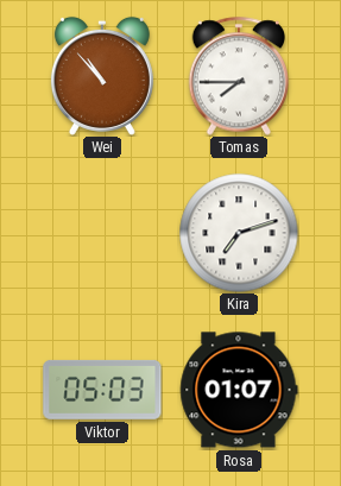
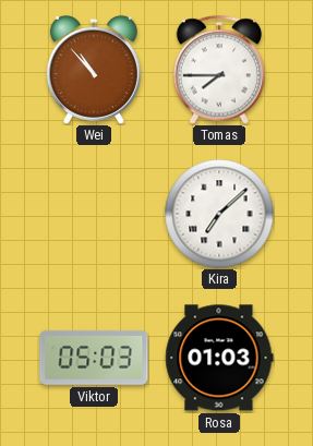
Kira: 7:12 -> 7:08
Rosa: 01:07 -> 01:03
